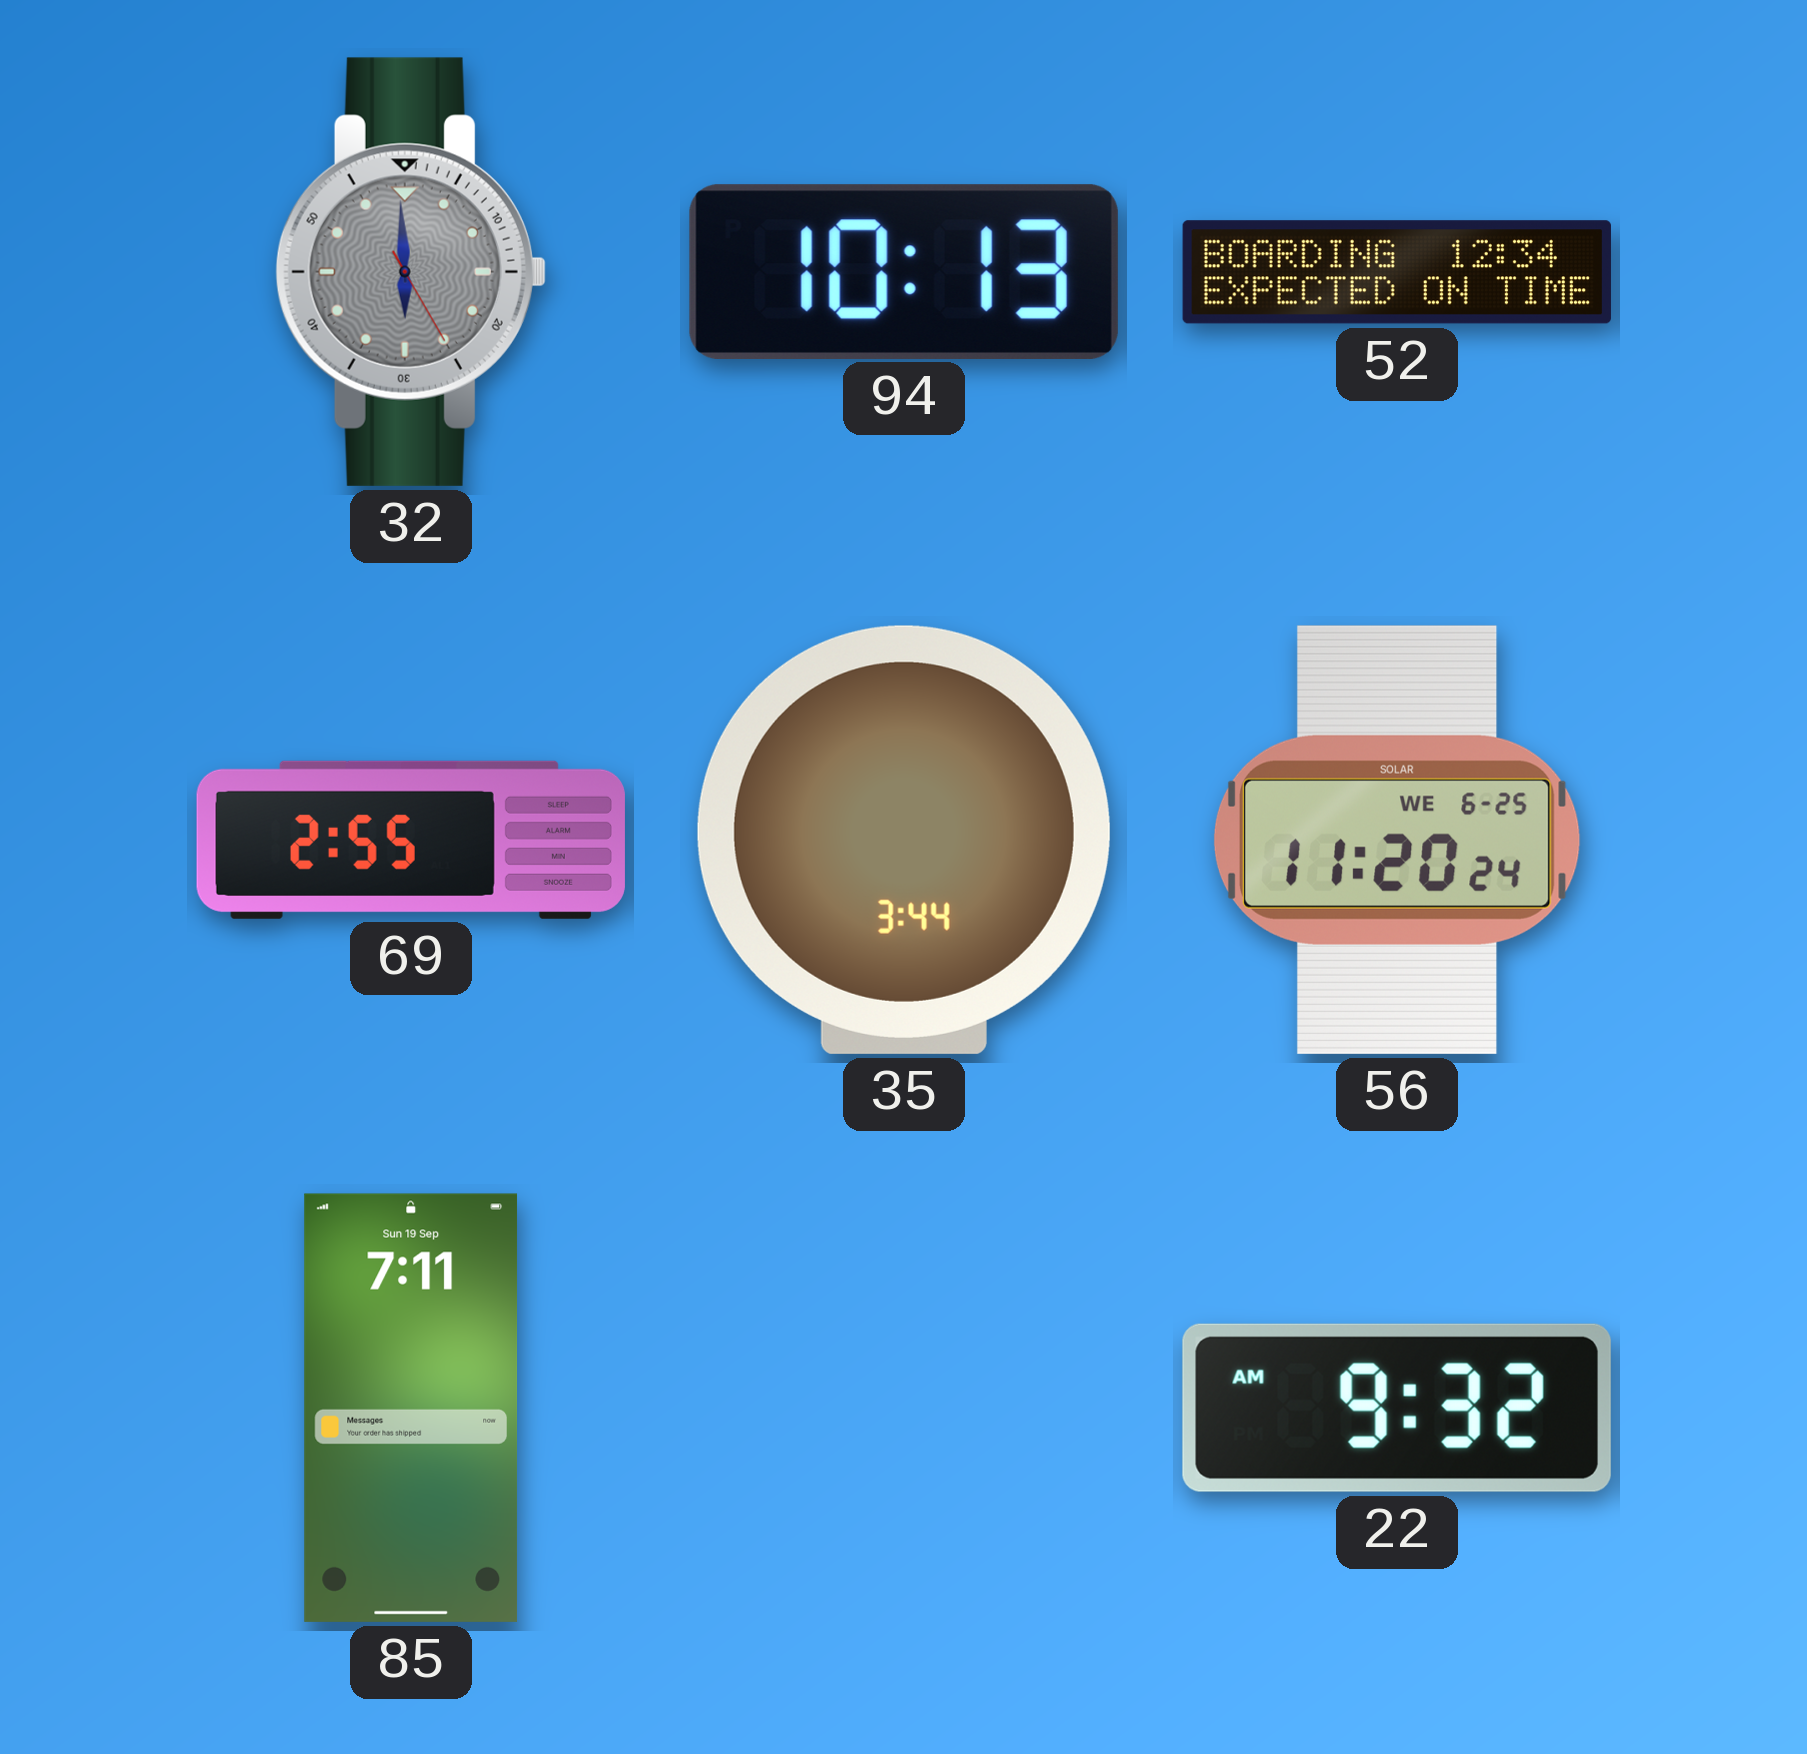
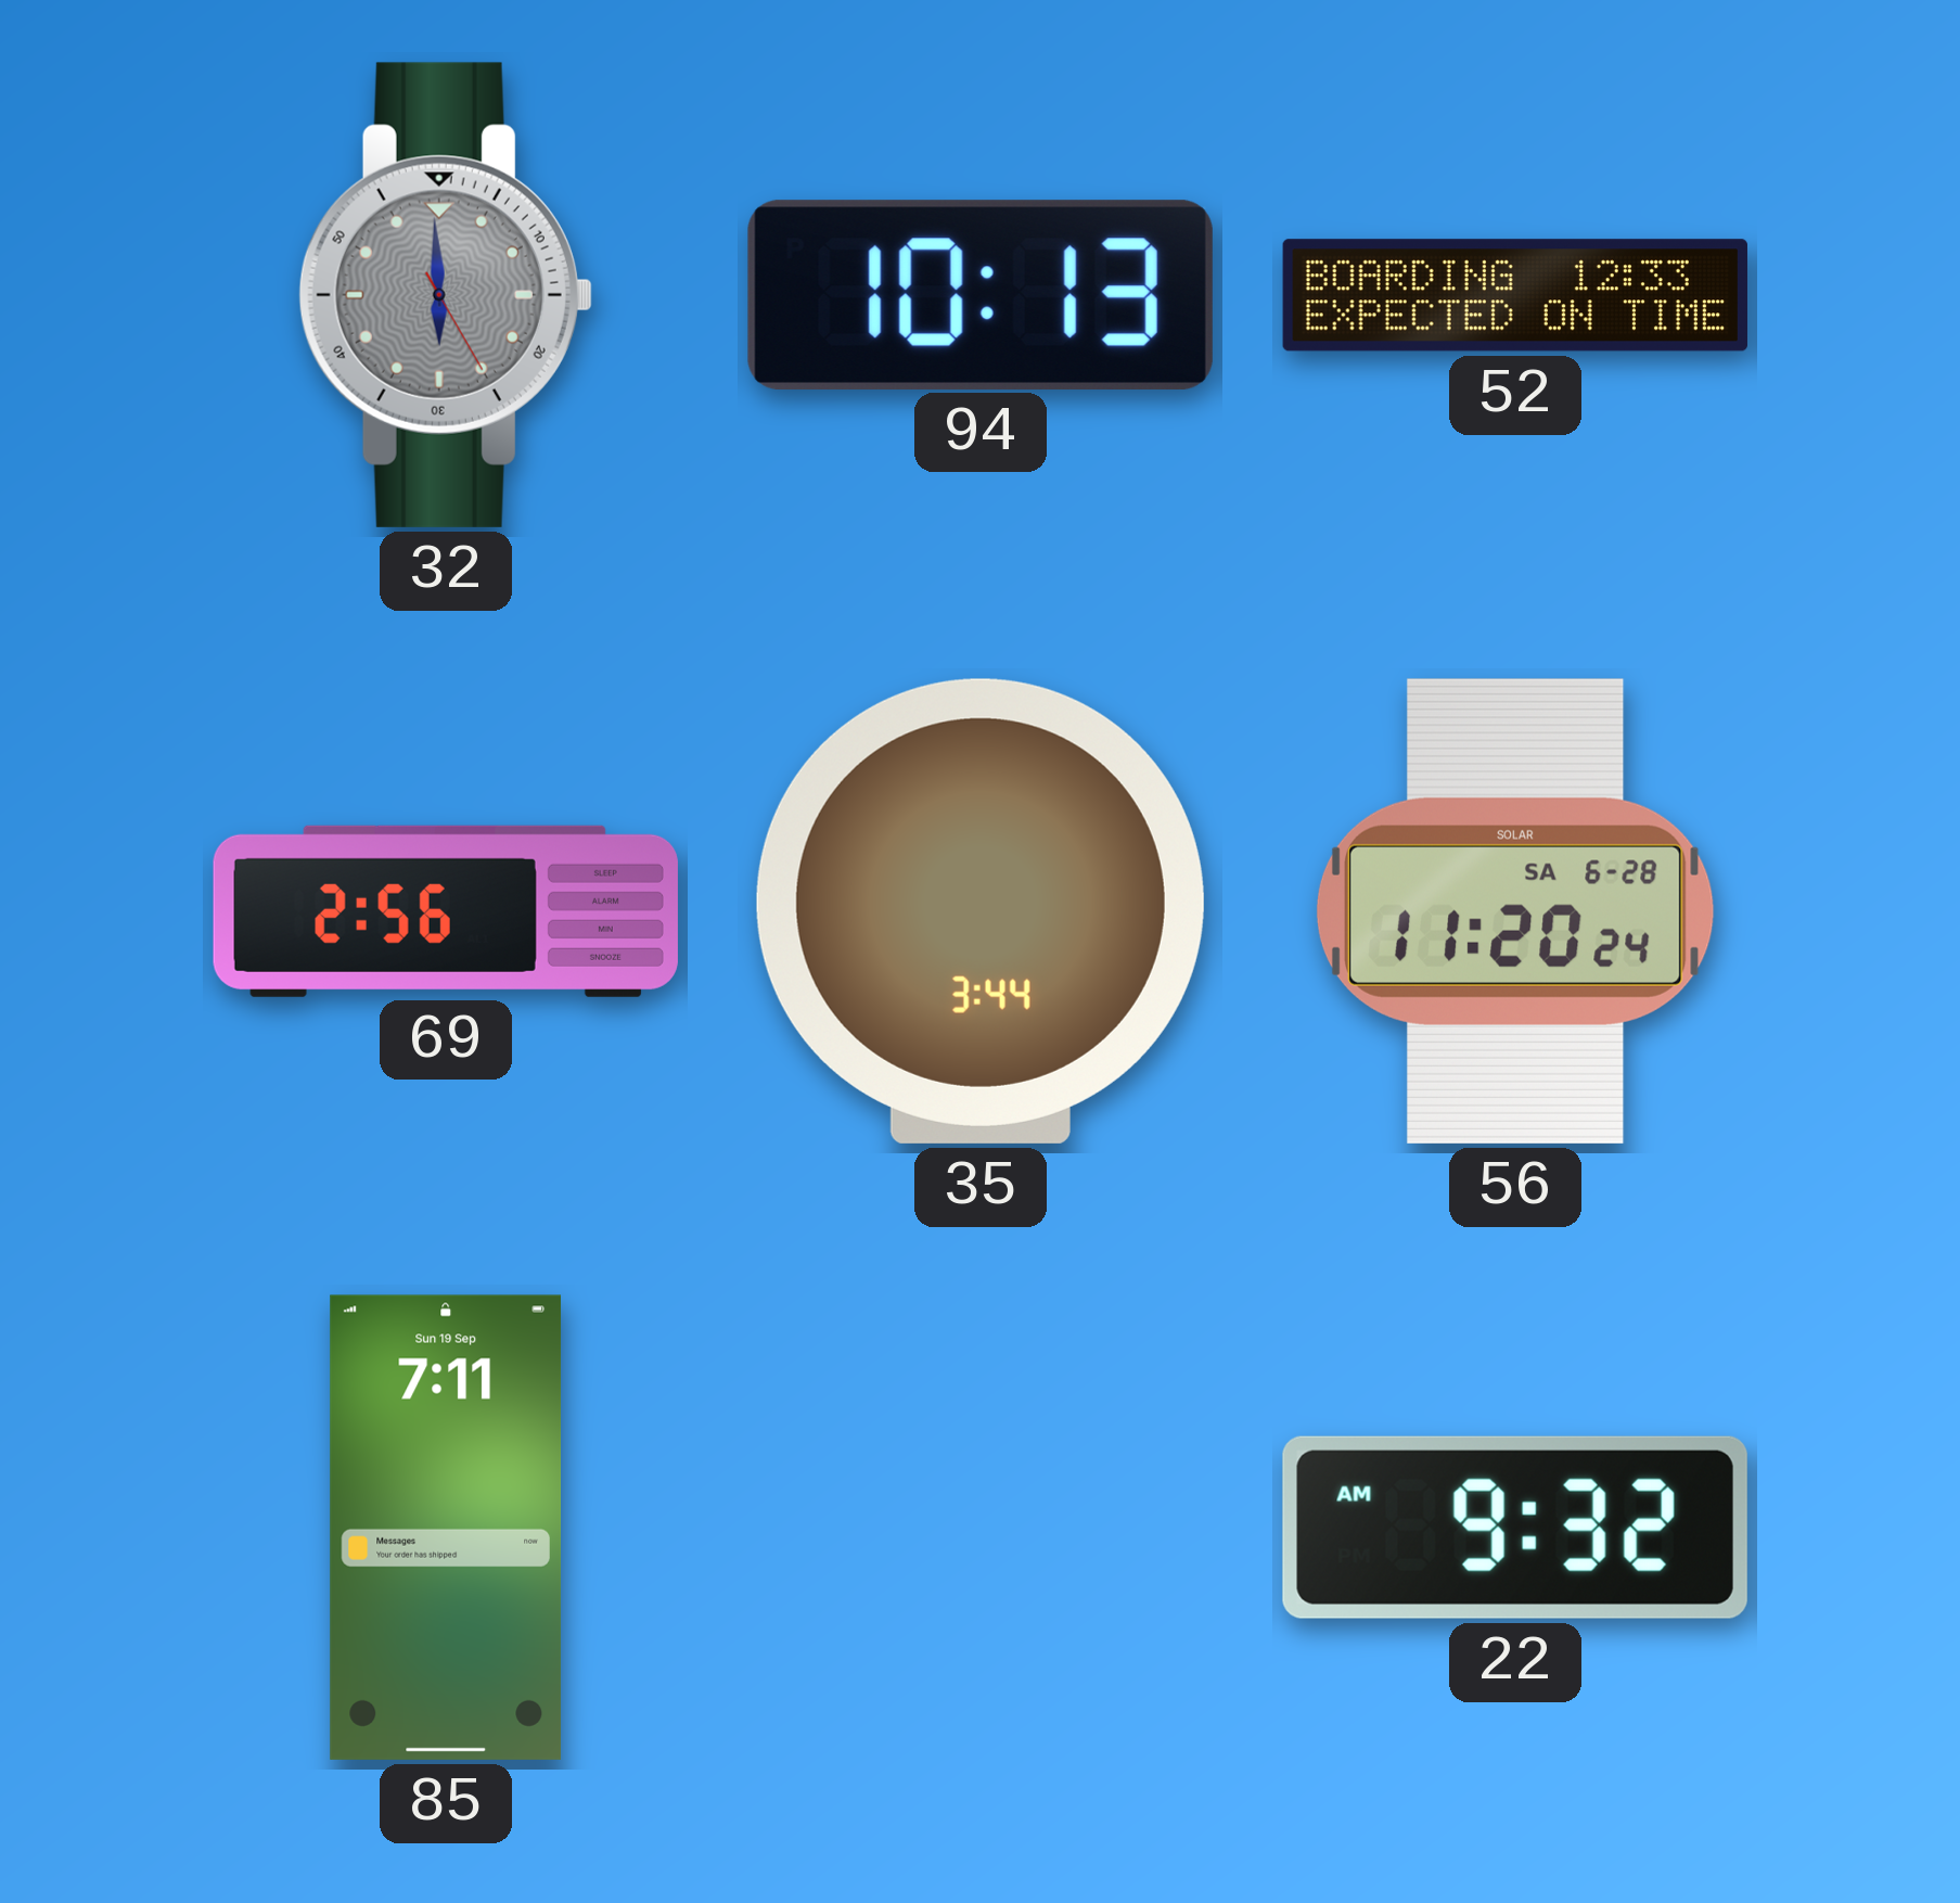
52: 12:34 -> 12:33
69: 2:55 -> 2:56
56 date: WE 6-25 -> SA 6-28
